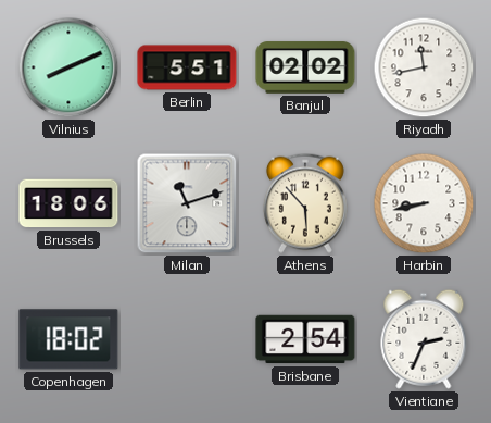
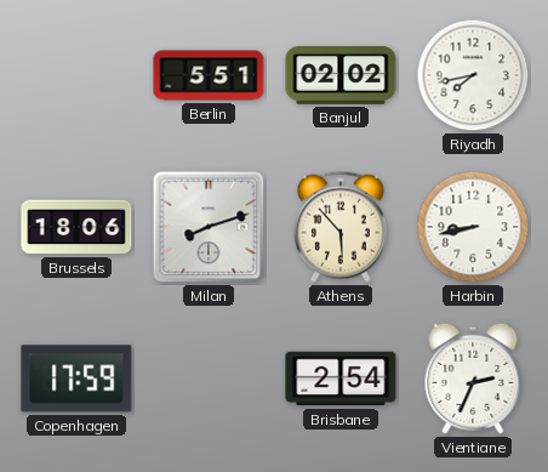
Vilnius: 8:11 -> none
Riyadh: 11:43 -> 7:43
Milan: 11:12 -> 8:12
Copenhagen: 18:02 -> 17:59
